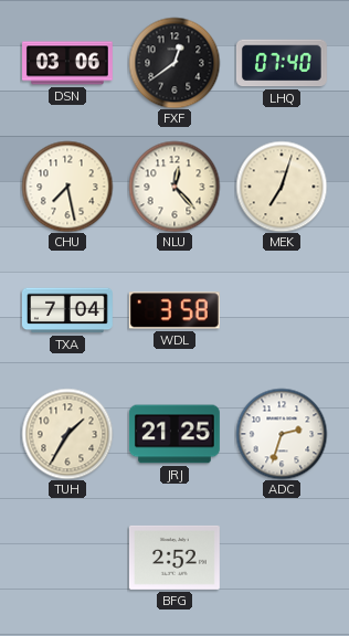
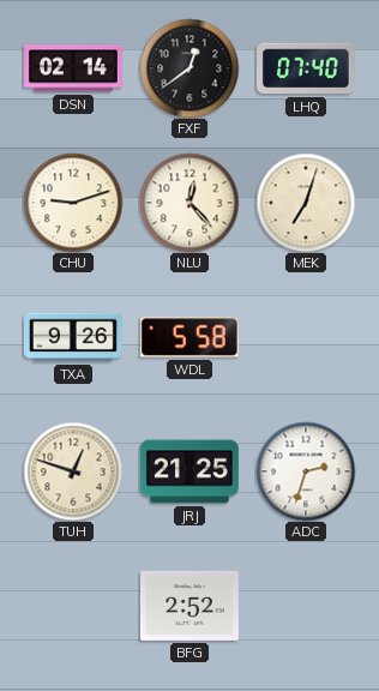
DSN: 03:06 -> 02:14
CHU: 7:28 -> 9:12
TXA: 7:04 -> 9:26
WDL: 3:58 -> 5:58
TUH: 1:35 -> 12:48
